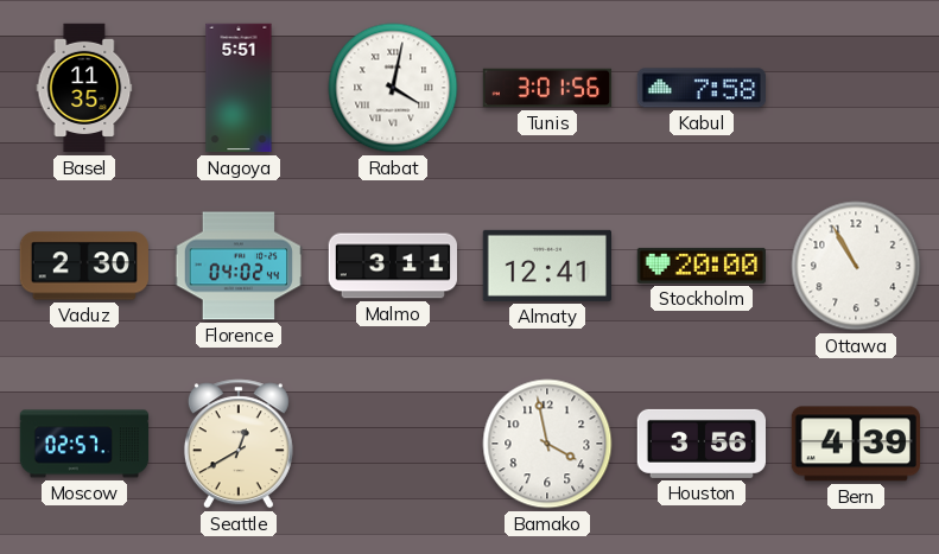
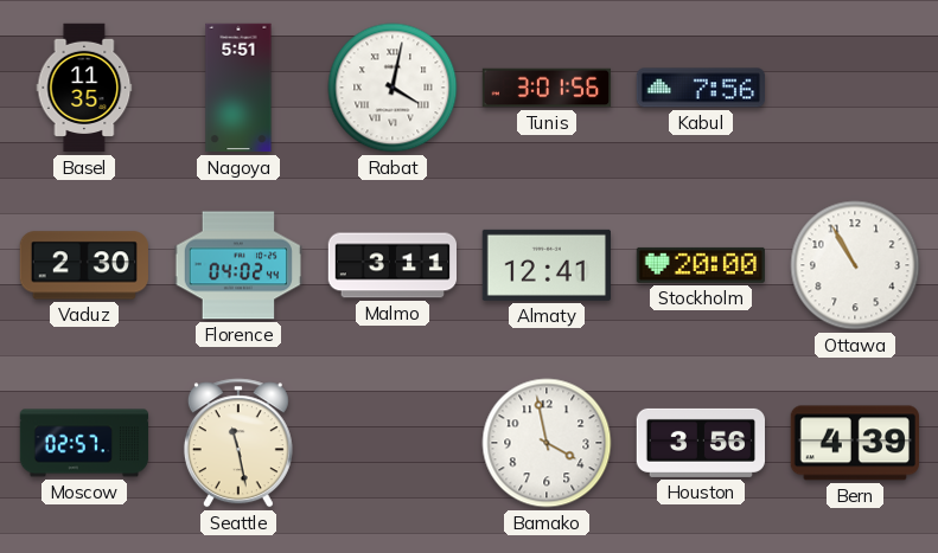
Kabul: 7:58 -> 7:56
Seattle: 12:40 -> 11:28
